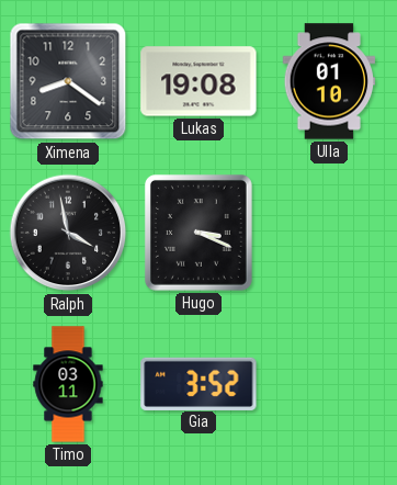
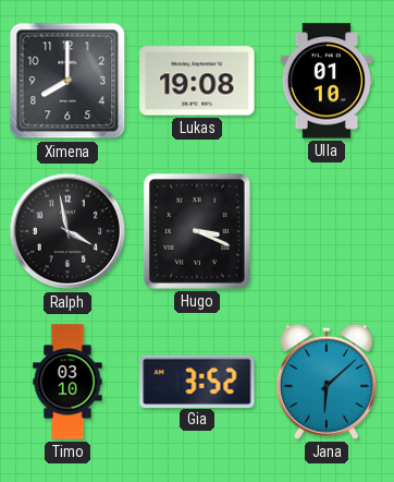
Ximena: 8:21 -> 8:00
Timo: 03:11 -> 03:10
Jana: none -> 6:08
